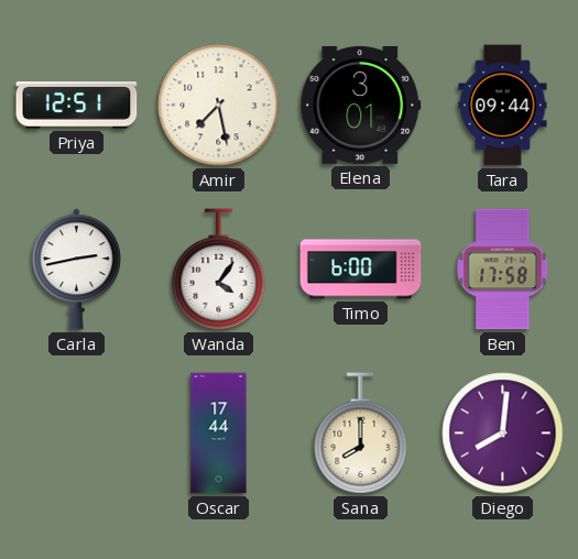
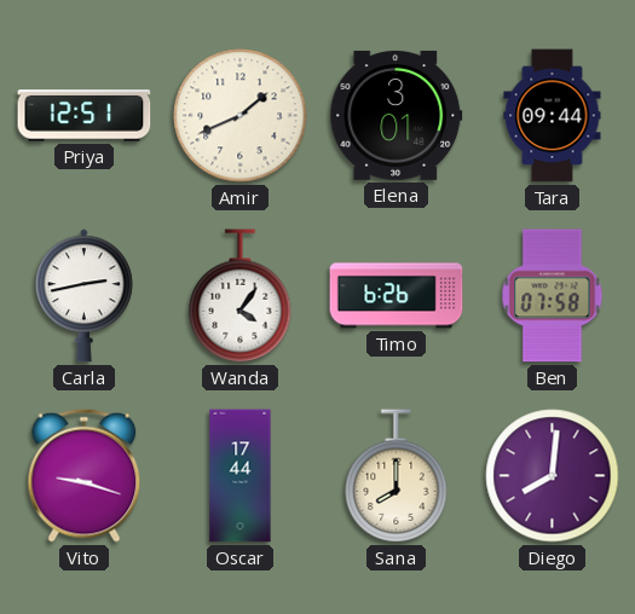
Amir: 7:28 -> 1:41
Timo: 6:00 -> 6:26
Ben: 17:58 -> 07:58
Vito: none -> 9:18
